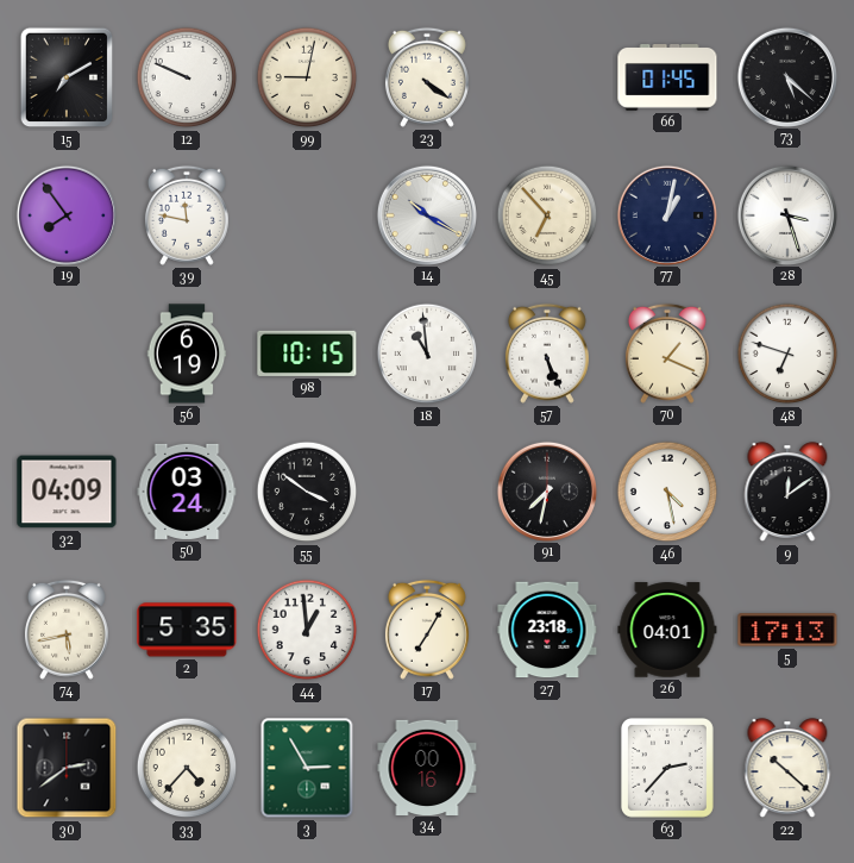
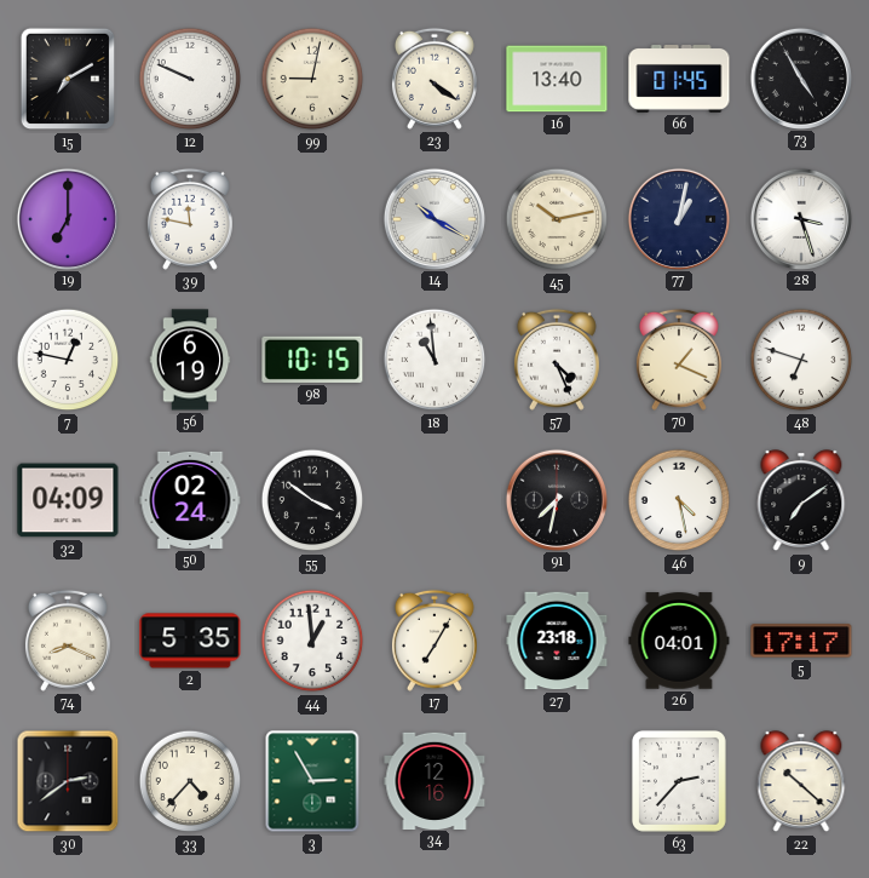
16: none -> 13:40
73: 5:22 -> 4:55
19: 7:54 -> 7:00
45: 6:53 -> 10:13
7: none -> 12:47
57: 5:26 -> 4:26
50: 03:24 -> 02:24
9: 12:09 -> 7:09
74: 5:43 -> 8:19
5: 17:13 -> 17:17
34: 00:16 -> 12:16
